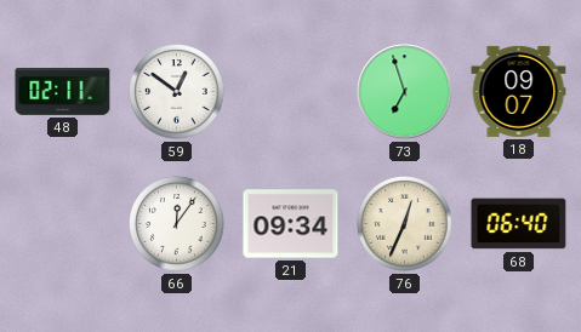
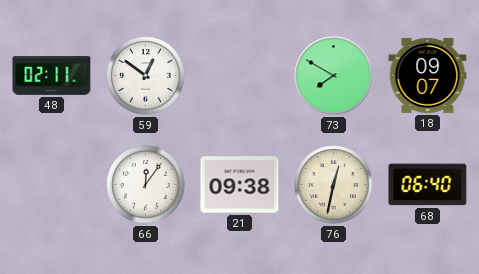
73: 6:57 -> 7:50
21: 09:34 -> 09:38
76: 12:34 -> 12:32
